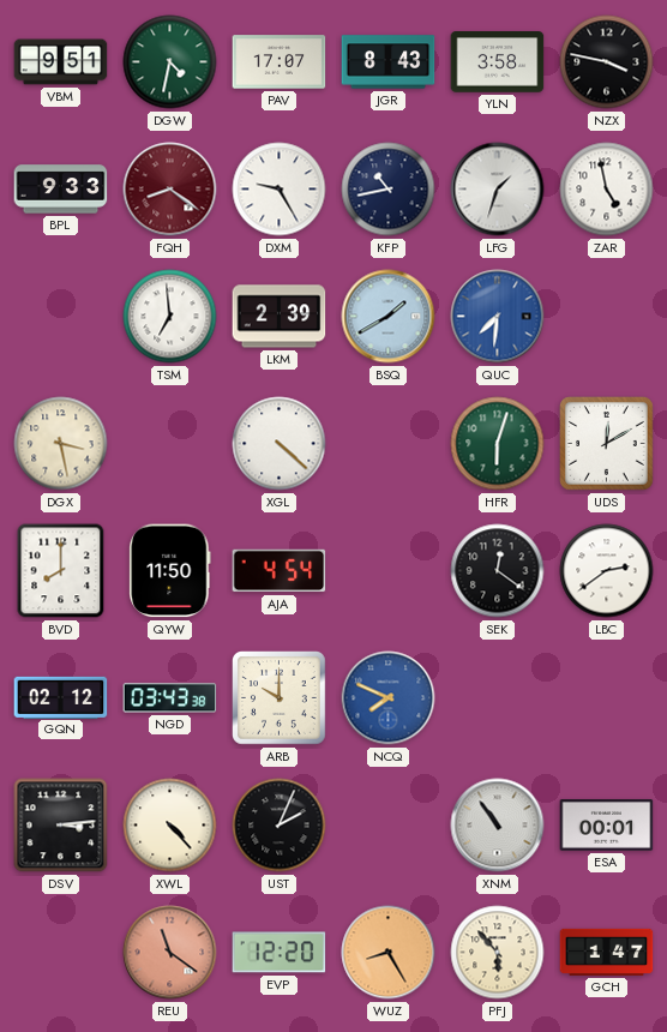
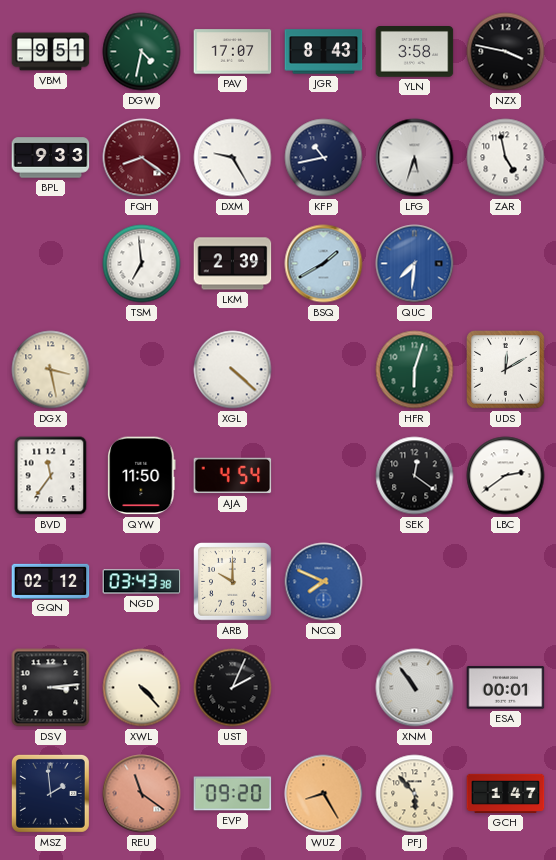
LFG: 1:33 -> 5:33
BVD: 8:00 -> 11:36
MSZ: none -> 1:59
EVP: 12:20 -> 09:20
